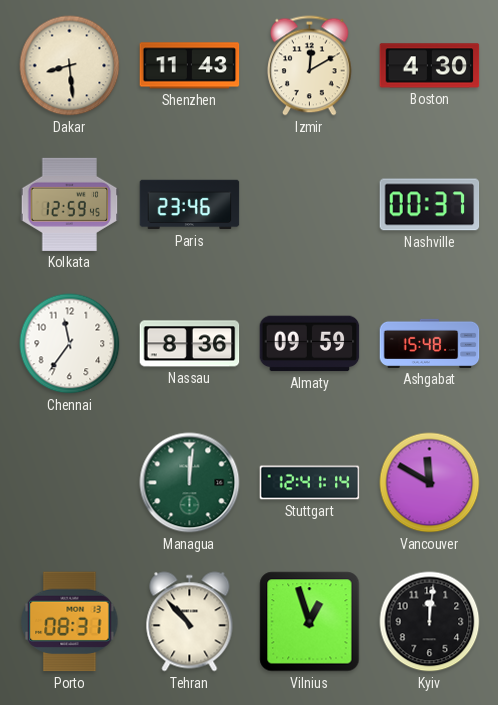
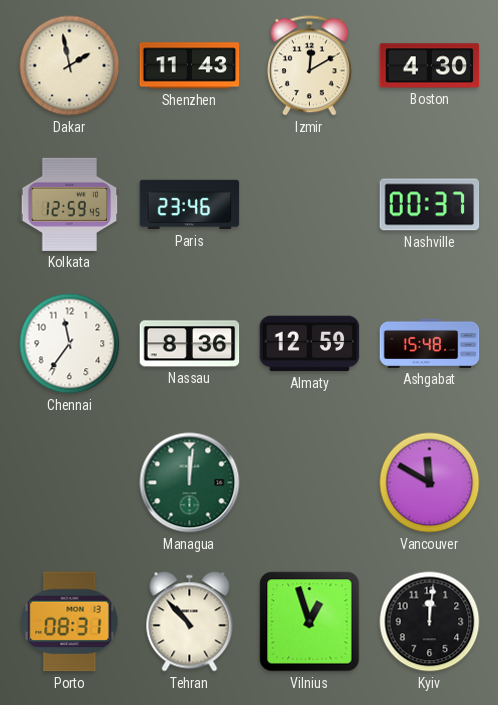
Dakar: 8:29 -> 1:58
Almaty: 09:59 -> 12:59
Stuttgart: 12:41 -> none
